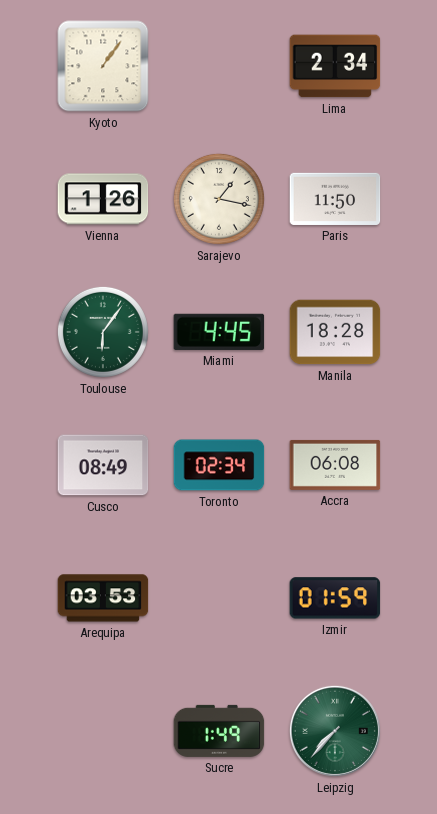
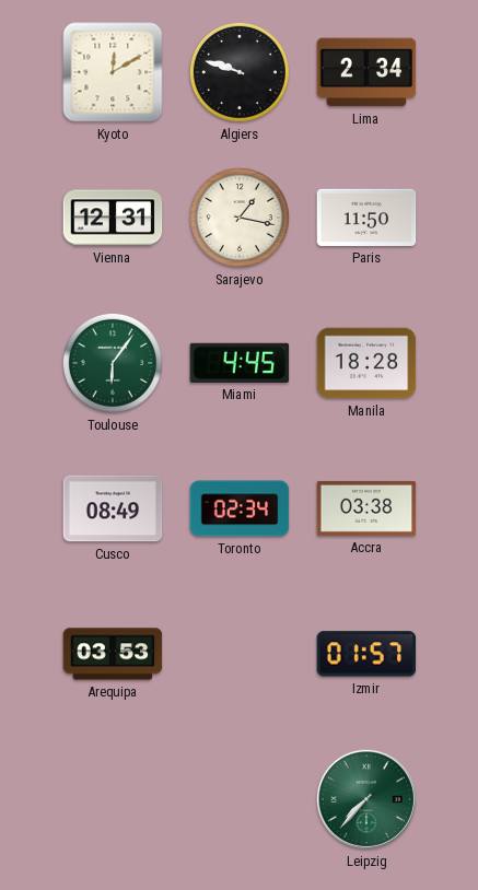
Kyoto: 1:06 -> 12:10
Algiers: none -> 9:48
Vienna: 1:26 -> 12:31
Accra: 06:08 -> 03:38
Izmir: 01:59 -> 01:57
Sucre: 1:49 -> none
